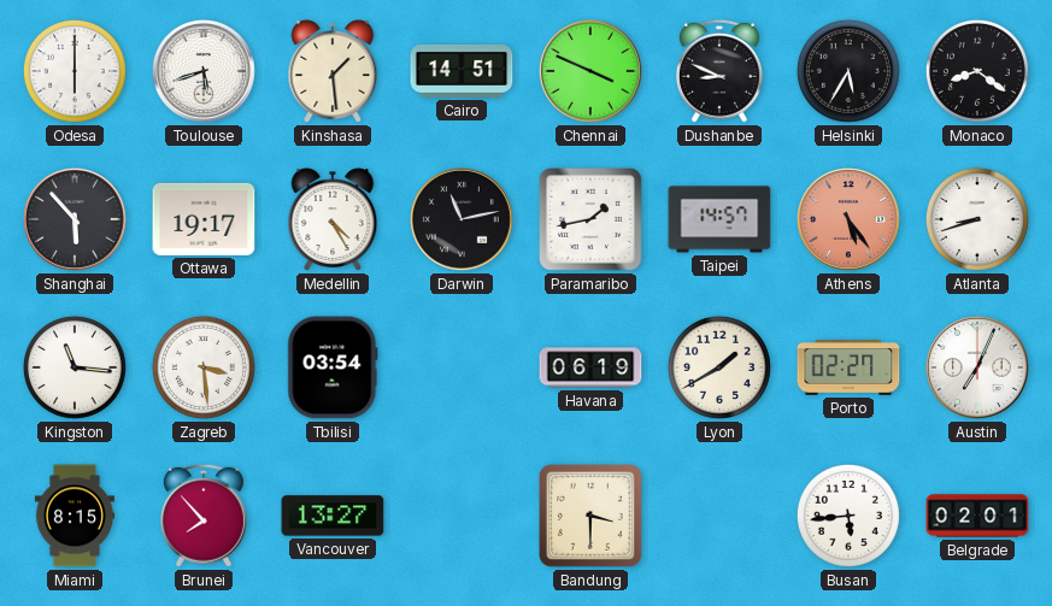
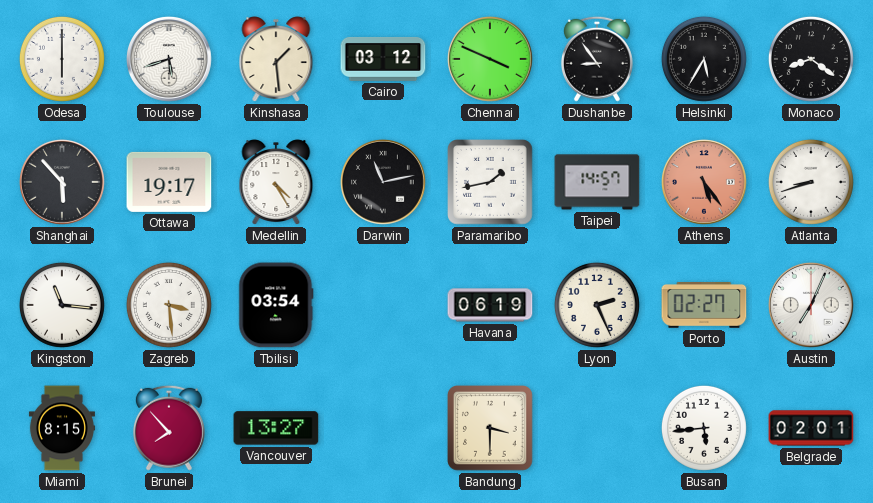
Cairo: 14:51 -> 03:12
Dushanbe: 8:49 -> 8:54
Lyon: 1:40 -> 2:26
